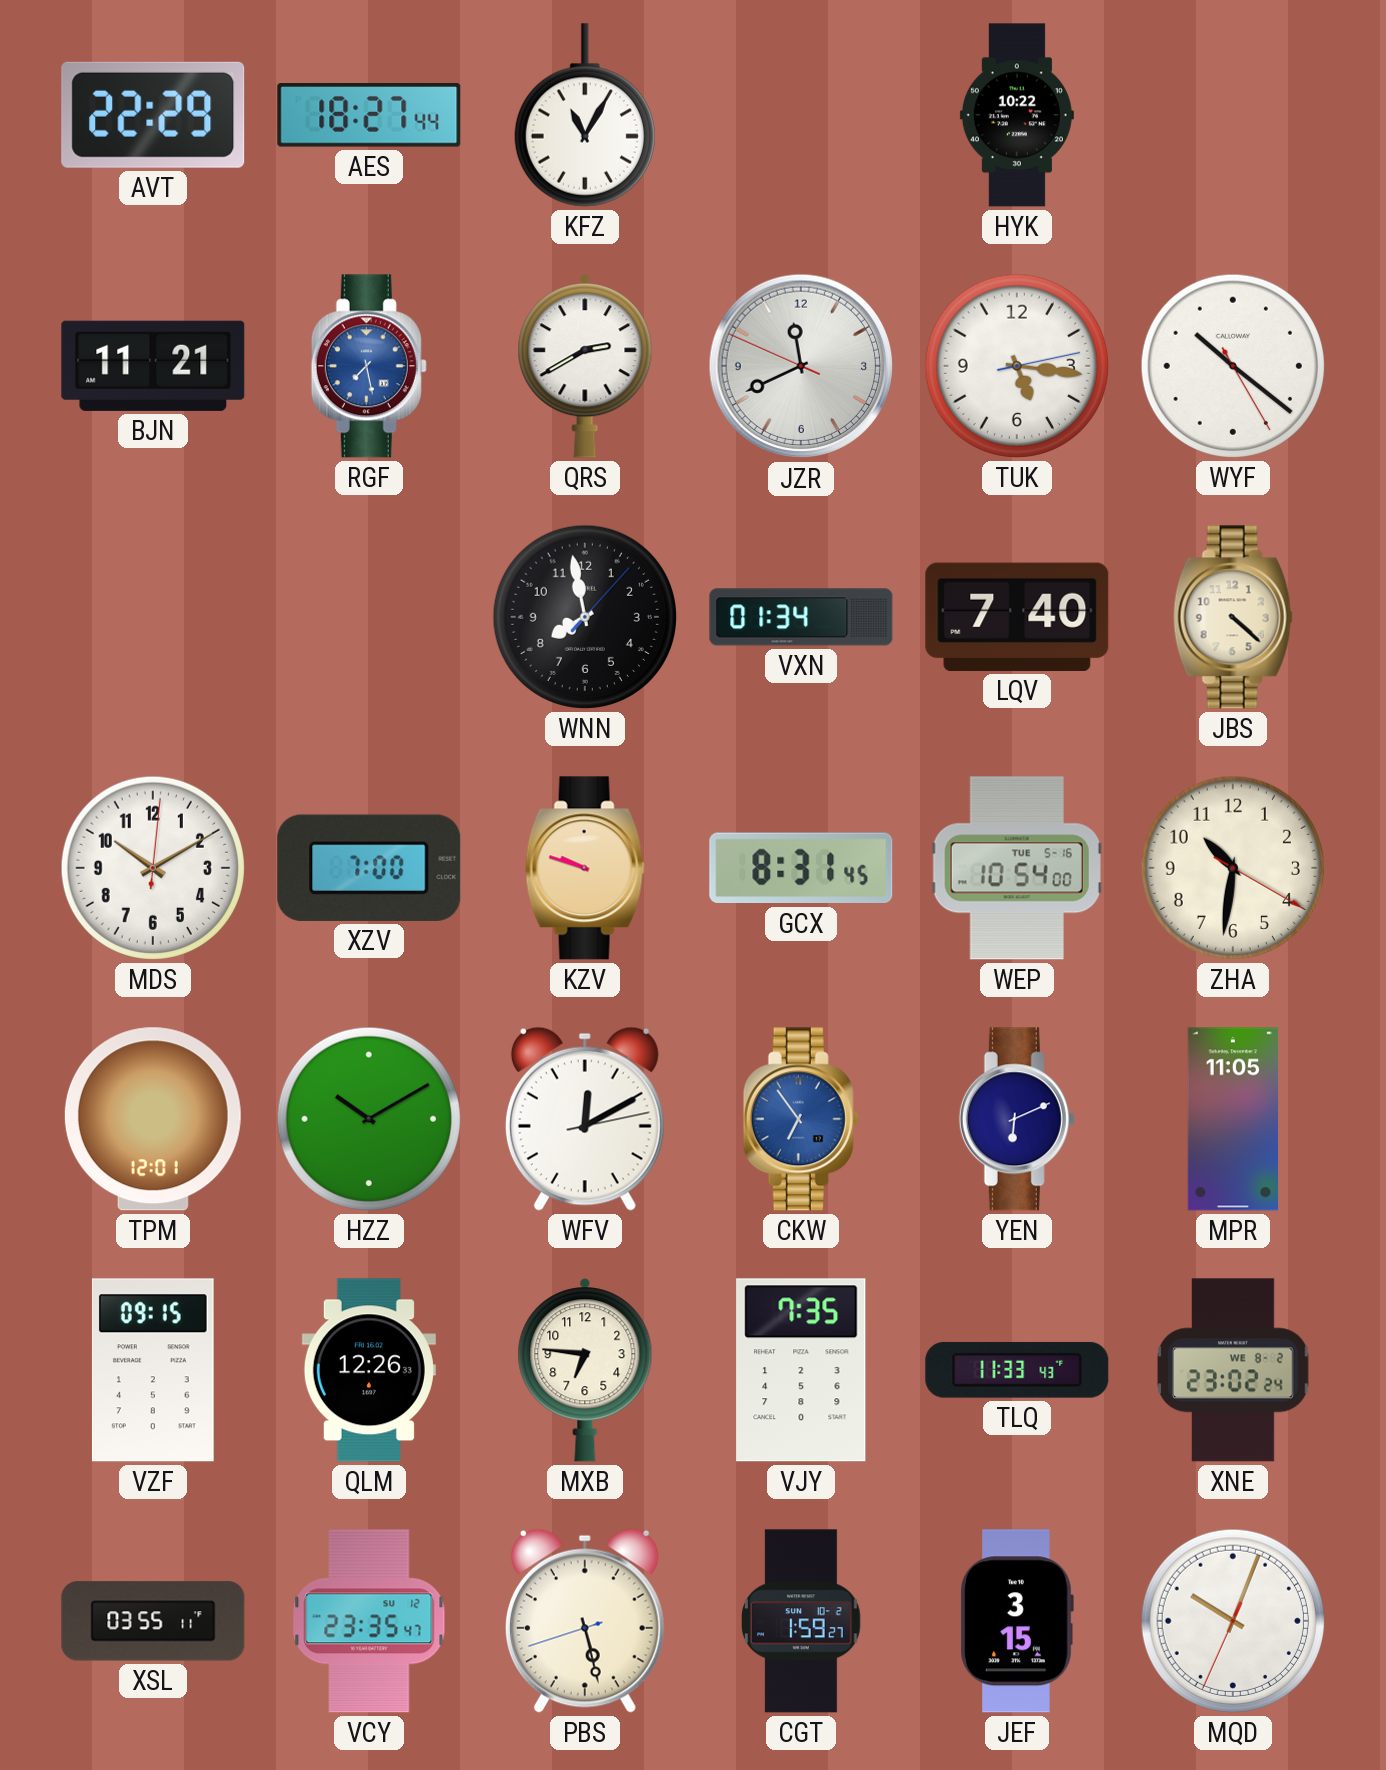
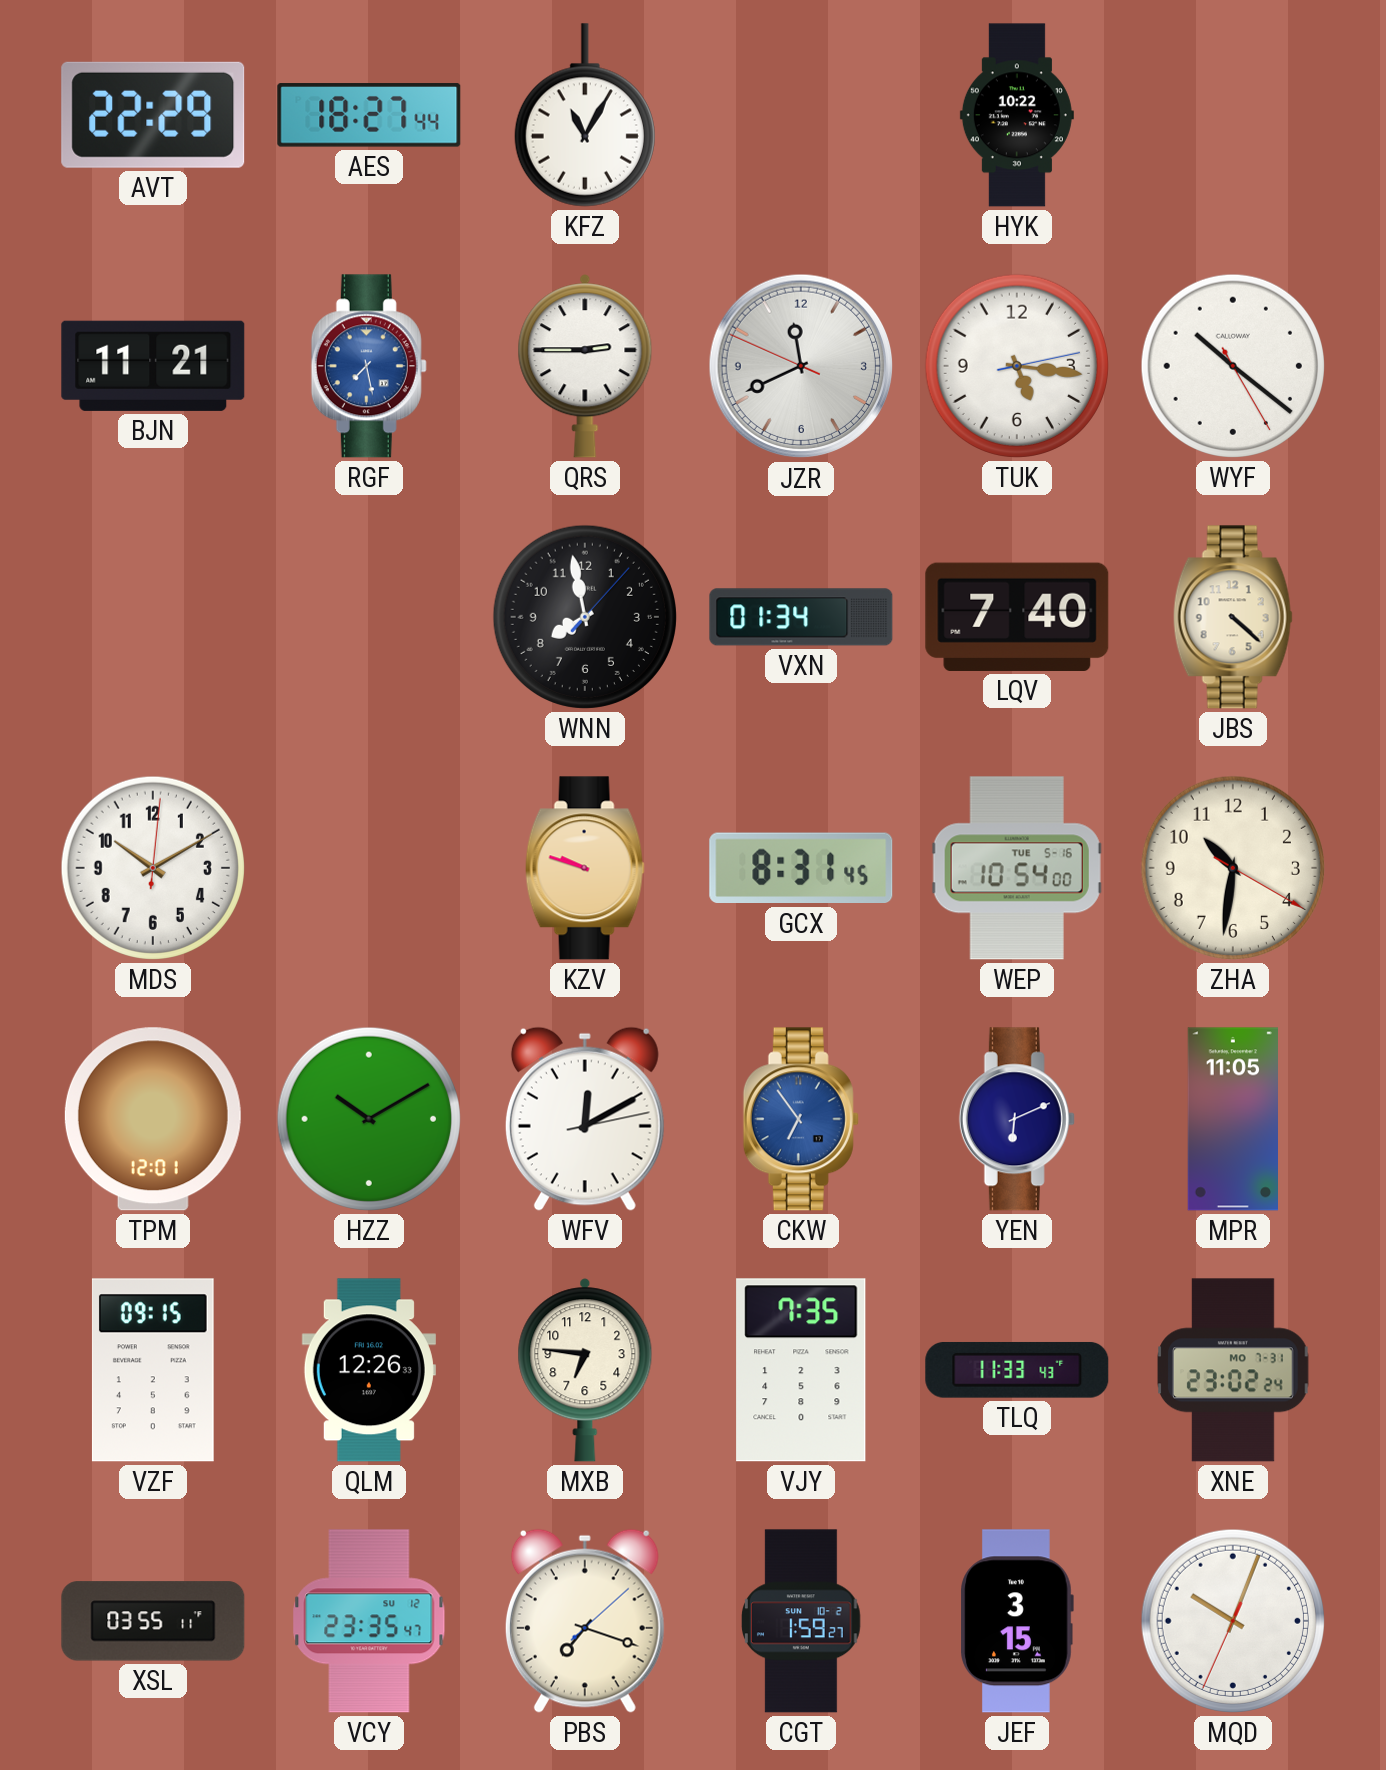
QRS: 2:40 -> 2:45
XZV: 7:00 -> none
XNE date: WE 8-2 -> MO 7-31
PBS: 5:27 -> 7:18
